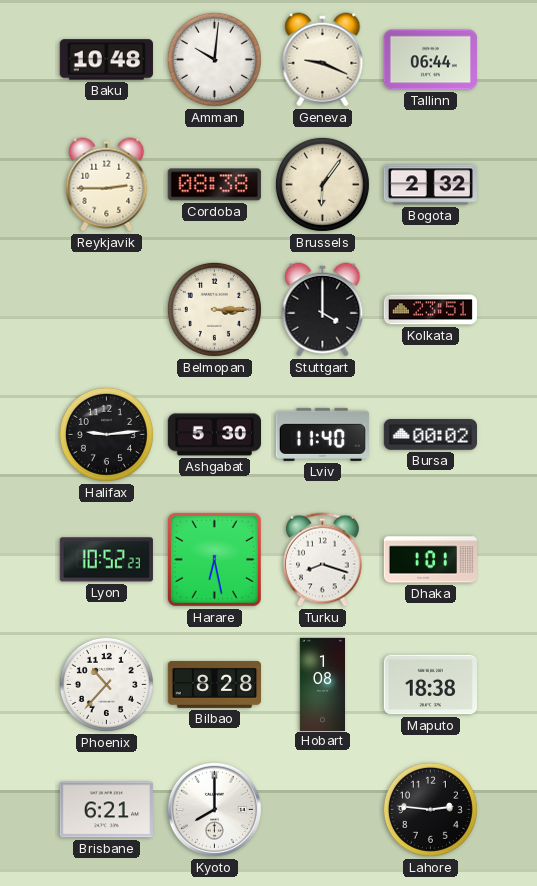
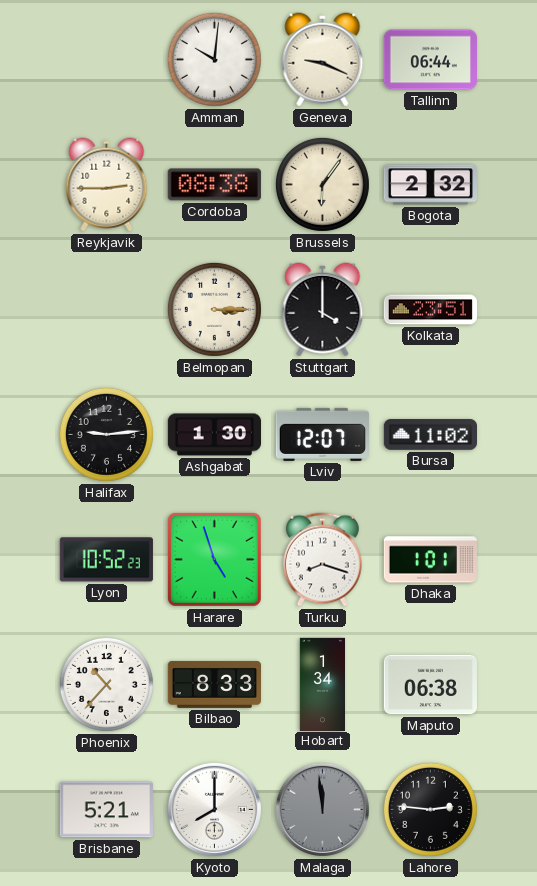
Baku: 10:48 -> none
Ashgabat: 5:30 -> 1:30
Lviv: 11:40 -> 12:07
Bursa: 00:02 -> 11:02
Harare: 6:28 -> 4:57
Bilbao: 8:28 -> 8:33
Hobart: 1:08 -> 1:34
Maputo: 18:38 -> 06:38
Brisbane: 6:21 -> 5:21
Malaga: none -> 11:59
